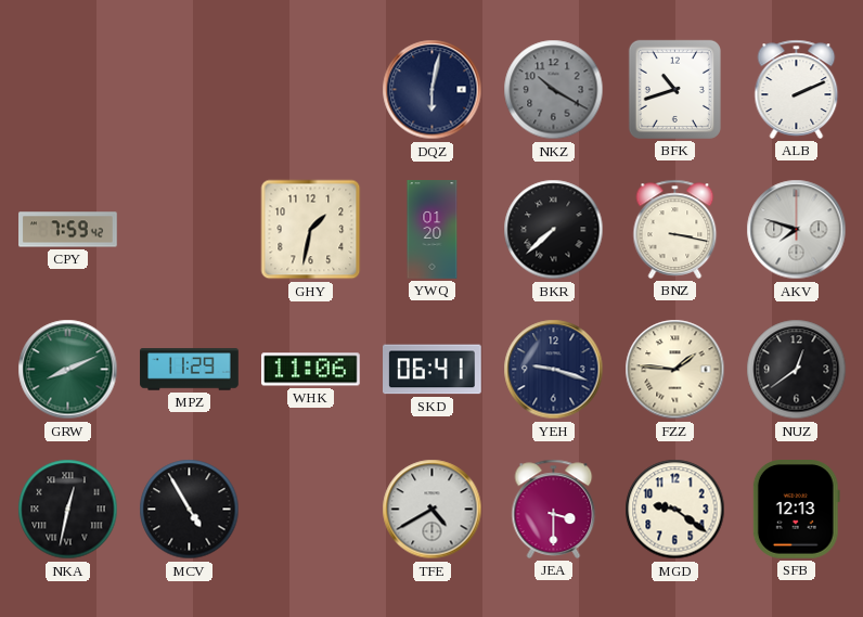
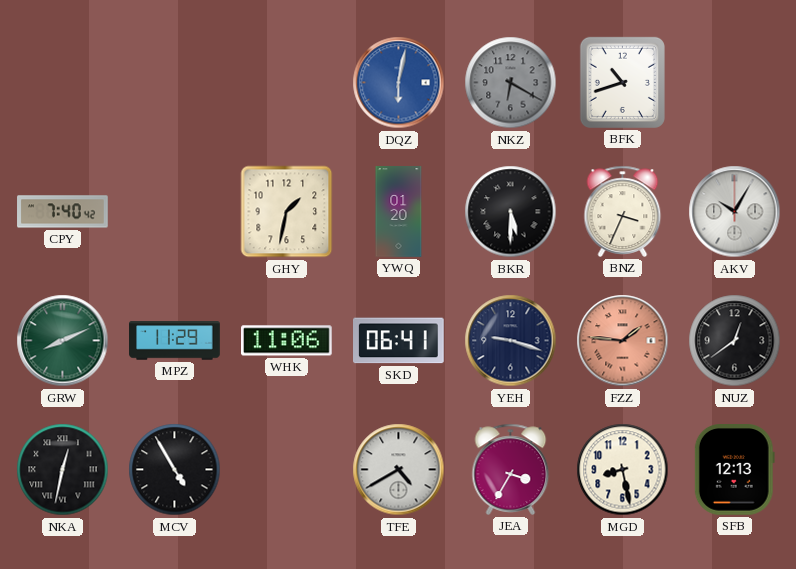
DQZ dial: navy -> blue
NKZ: 10:20 -> 6:20
ALB: 2:11 -> none
CPY: 7:59 -> 7:40
BKR: 7:38 -> 5:30
BNZ: 3:17 -> 3:34
AKV: 7:48 -> 10:05
FZZ dial: cream -> salmon
JEA: 3:30 -> 3:35
MGD: 9:21 -> 8:28
